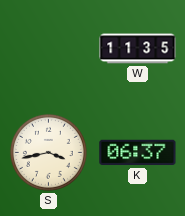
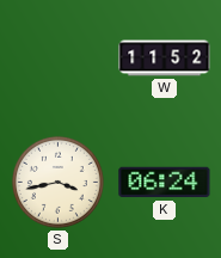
W: 11:35 -> 11:52
K: 06:37 -> 06:24
